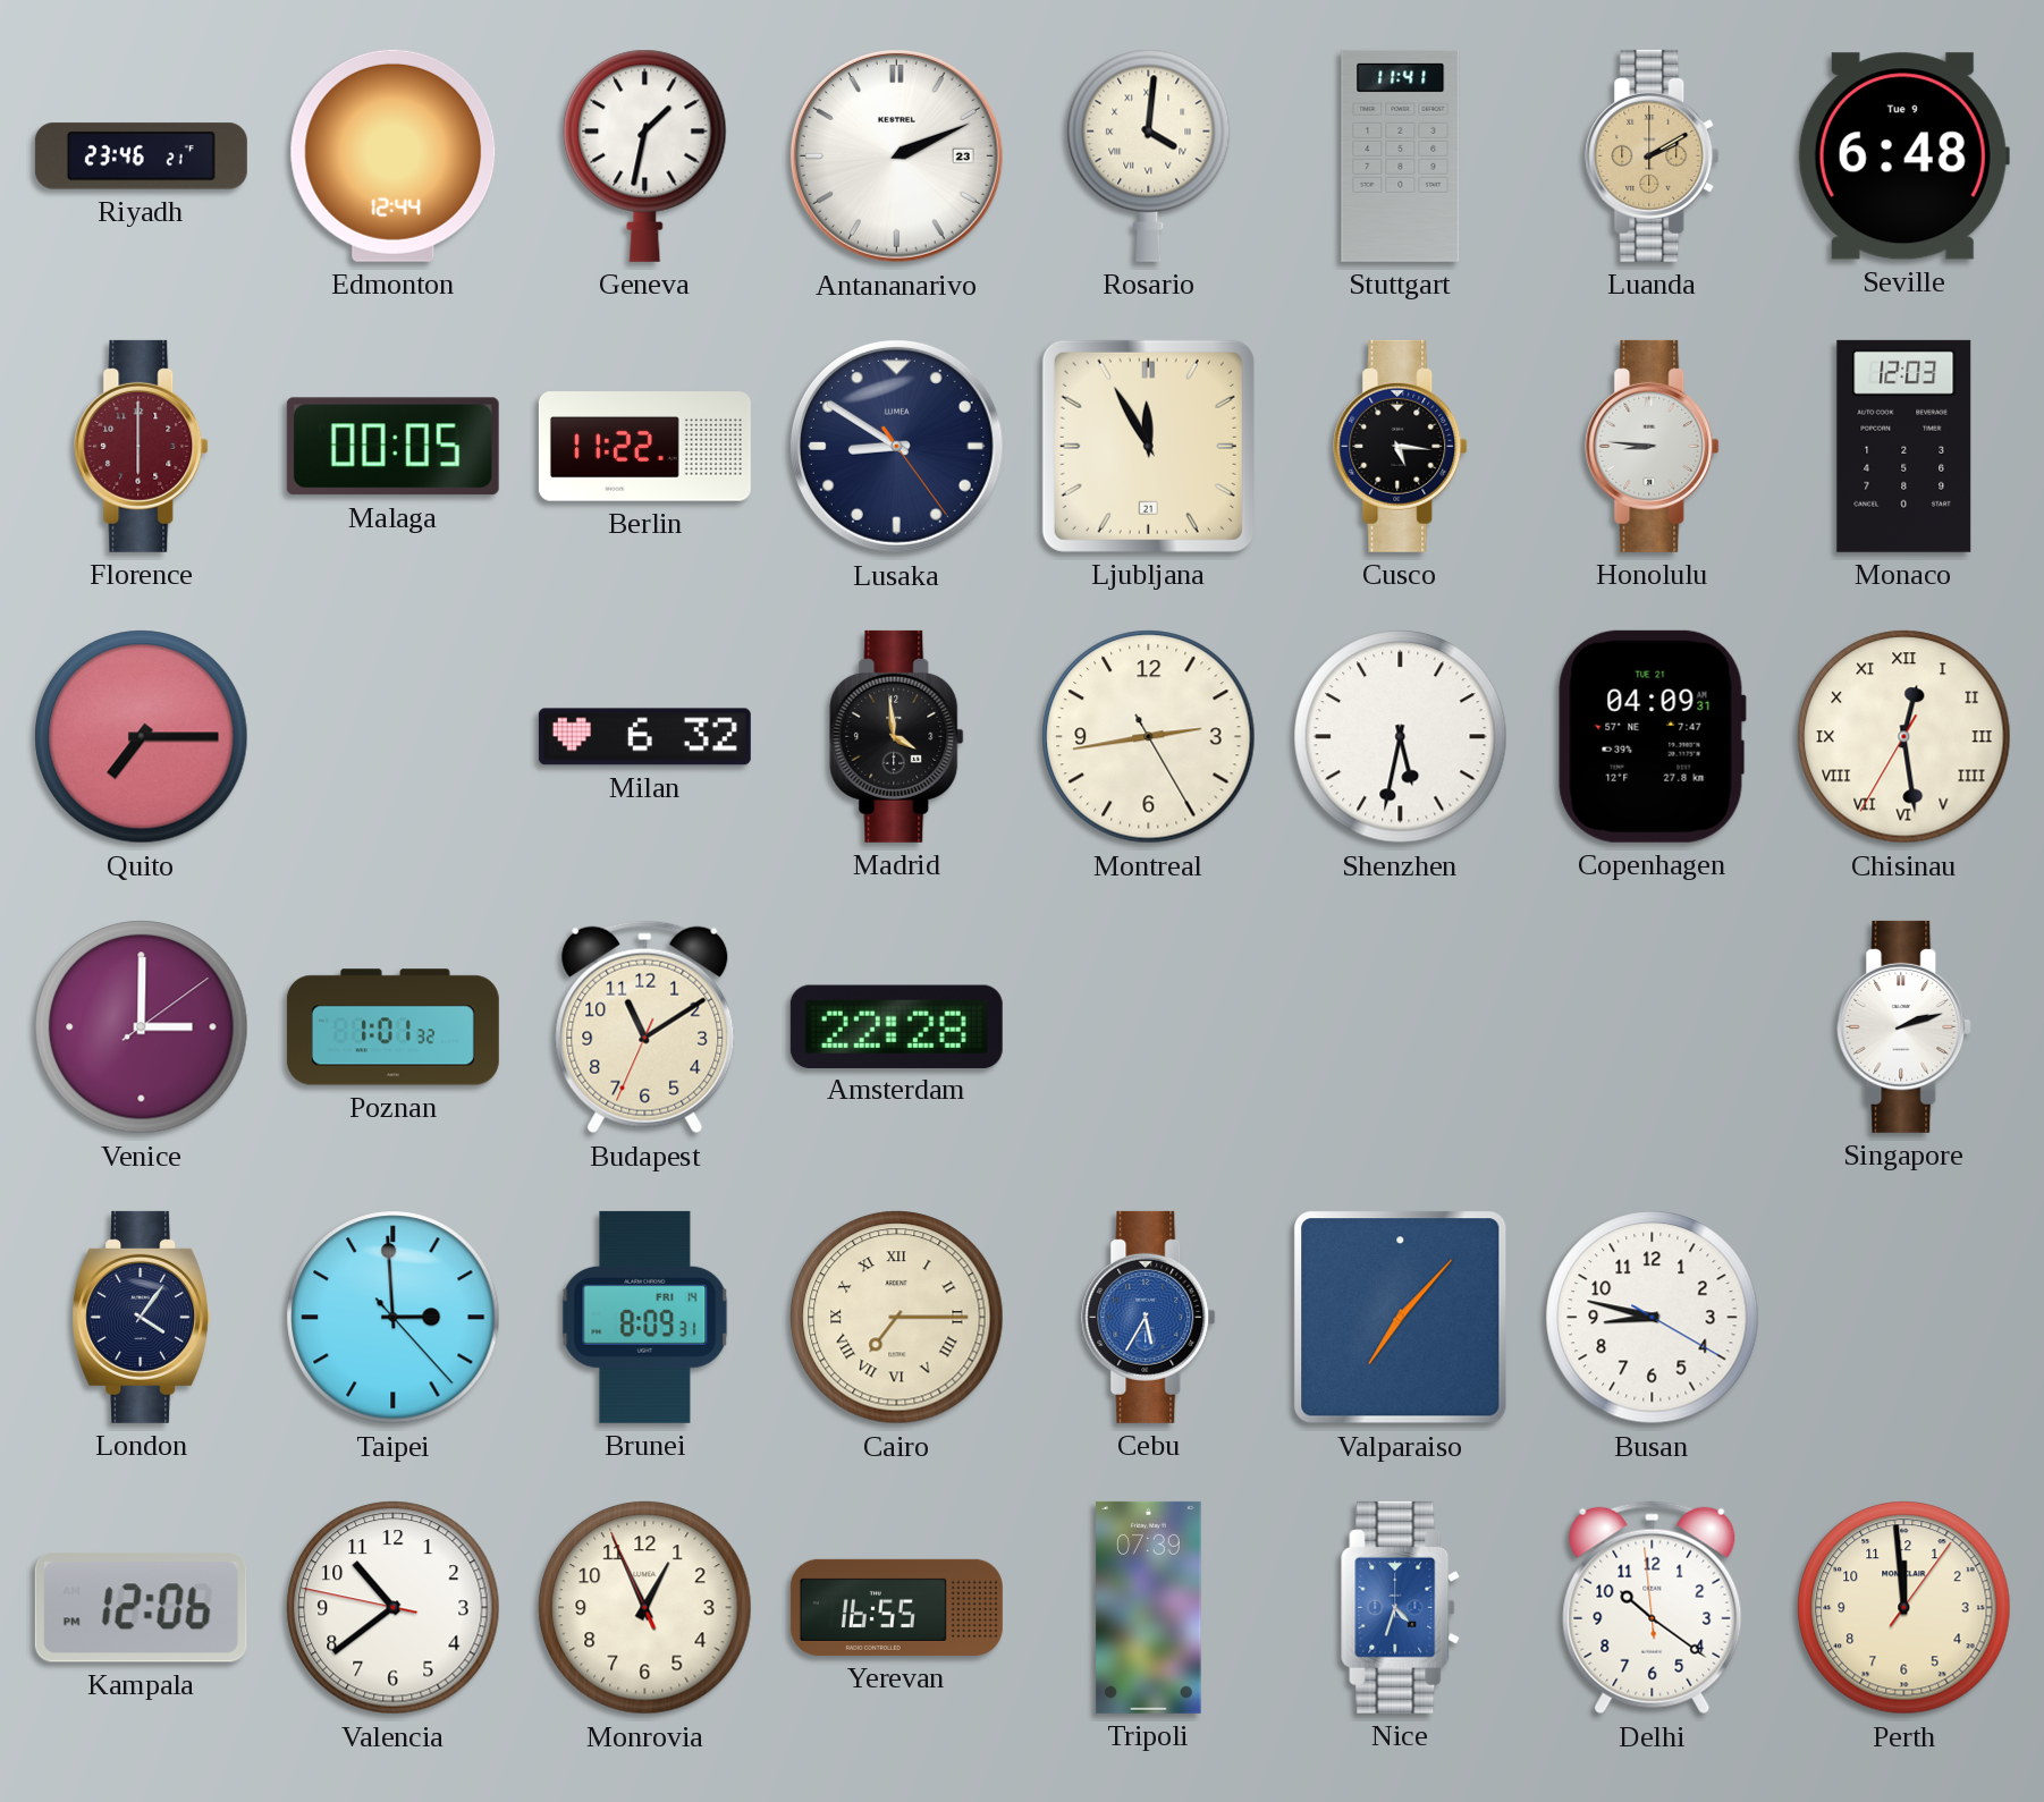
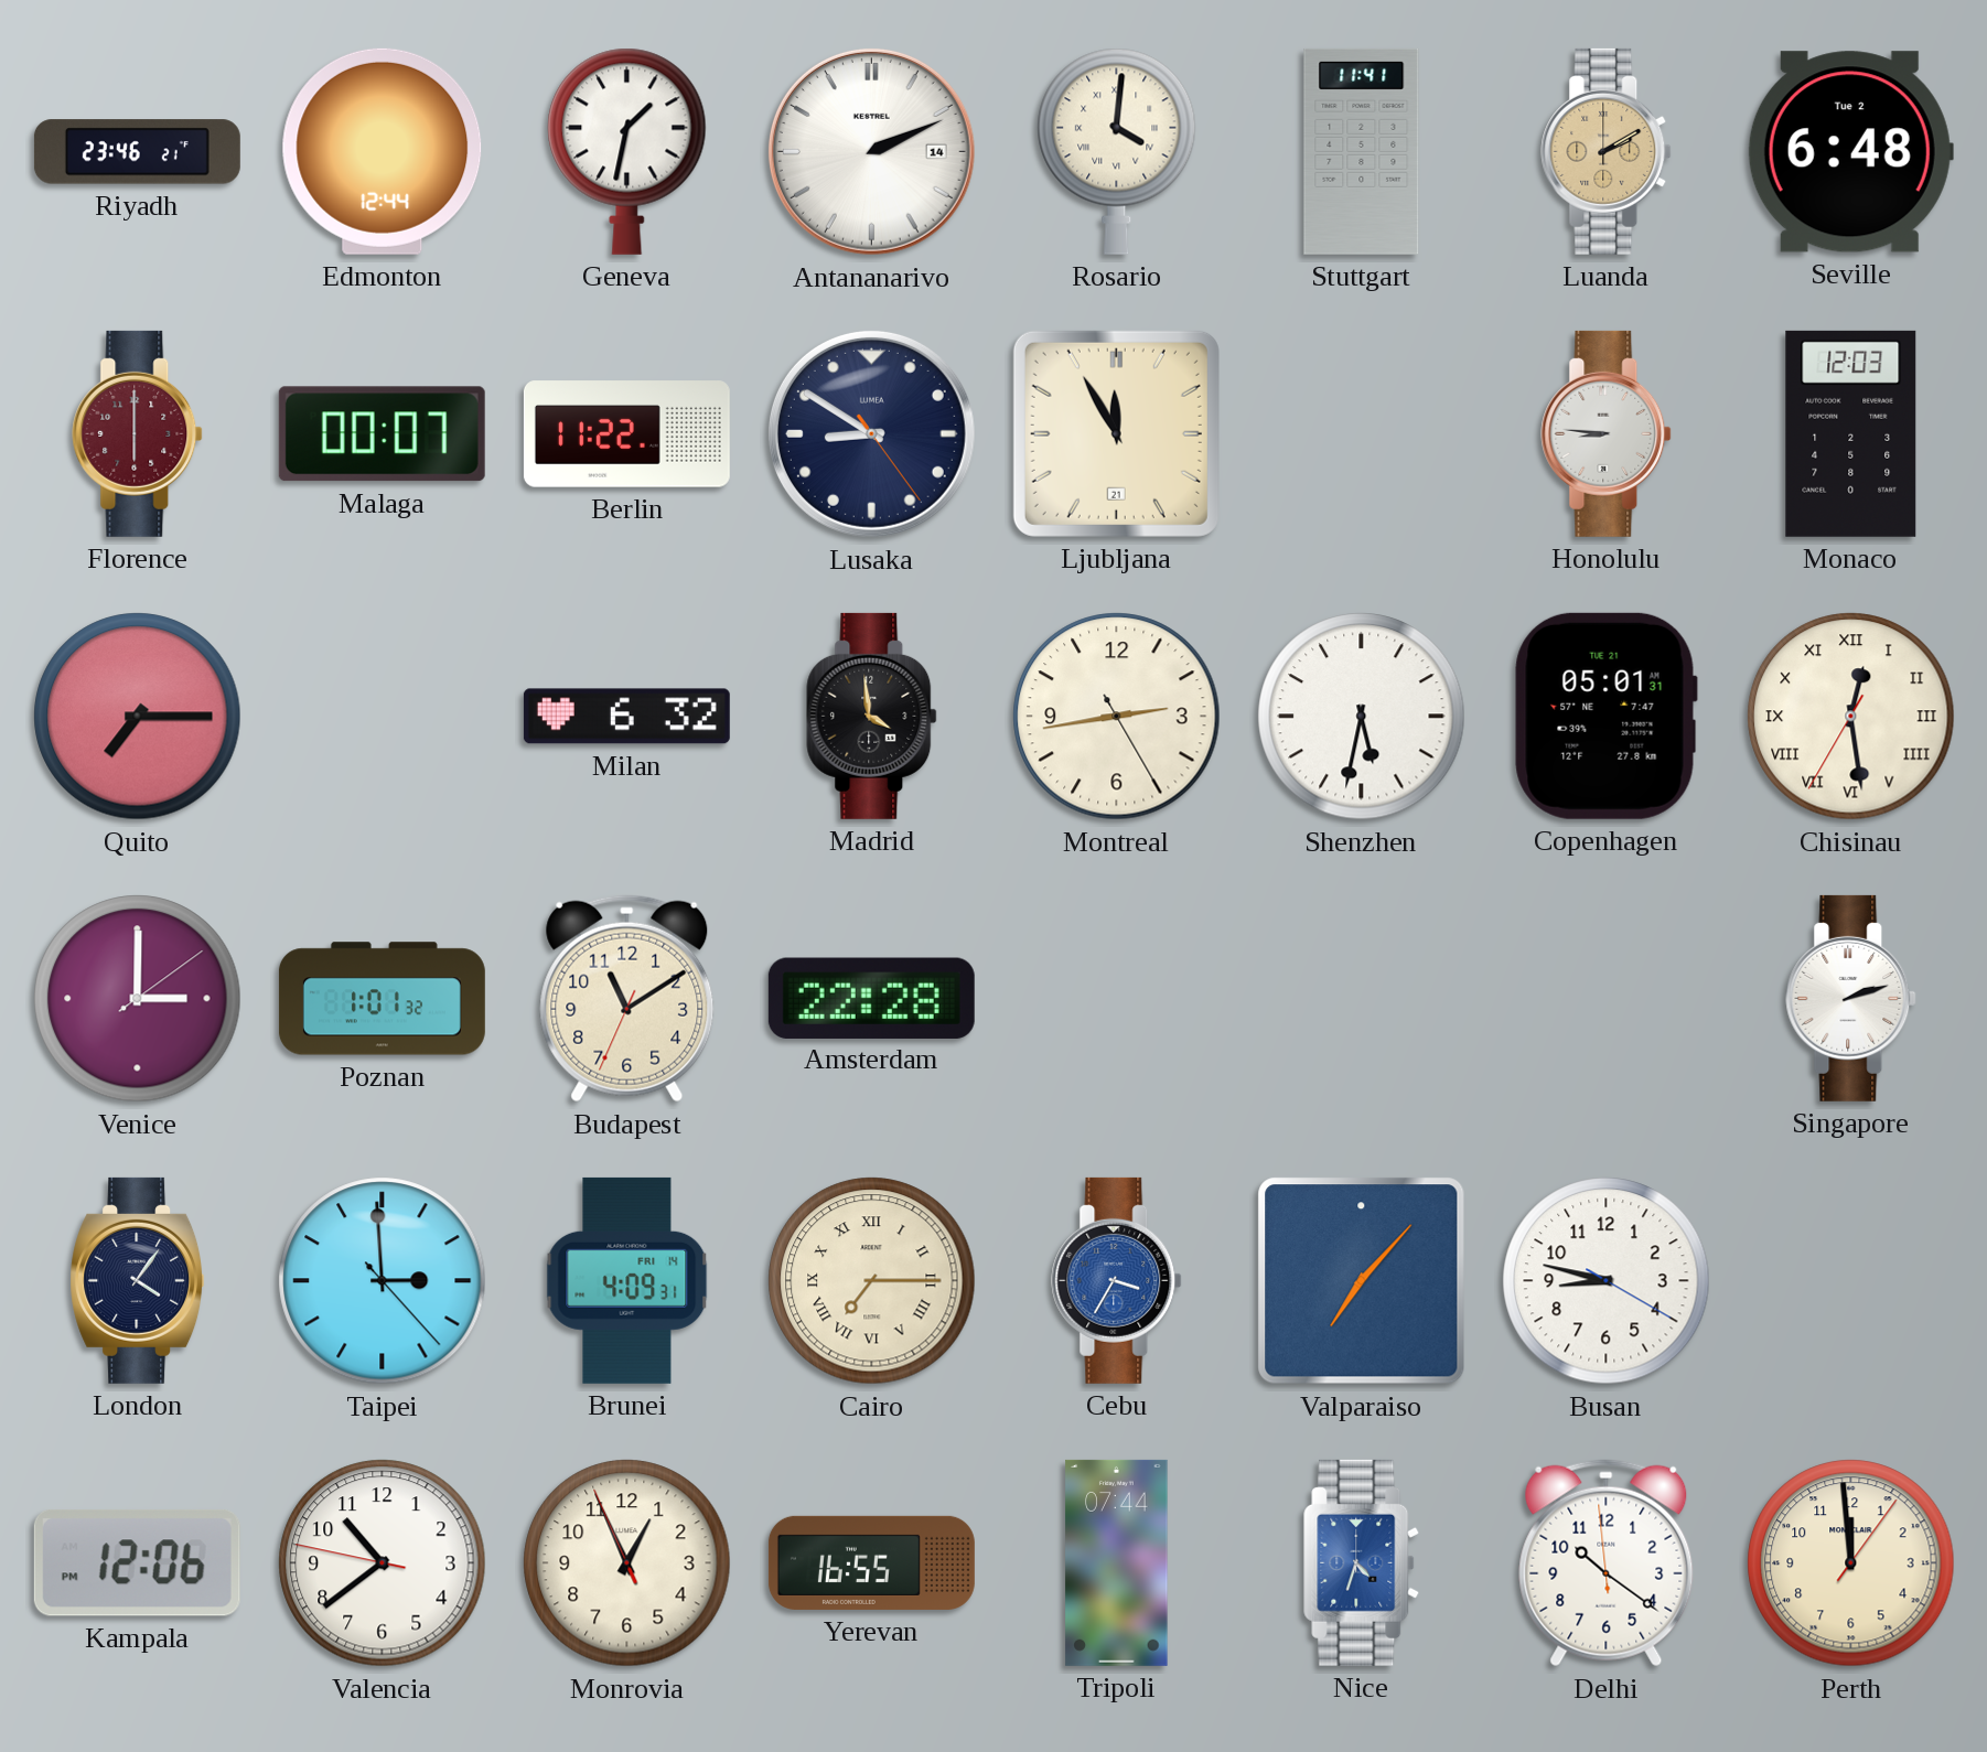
Antananarivo date: 23 -> 14
Seville date: Tue 9 -> Tue 2
Malaga: 00:05 -> 00:07
Cusco: 5:16 -> none
Copenhagen: 04:09 -> 05:01
Brunei: 8:09 -> 4:09
Cebu: 5:35 -> 3:35
Tripoli: 07:39 -> 07:44
